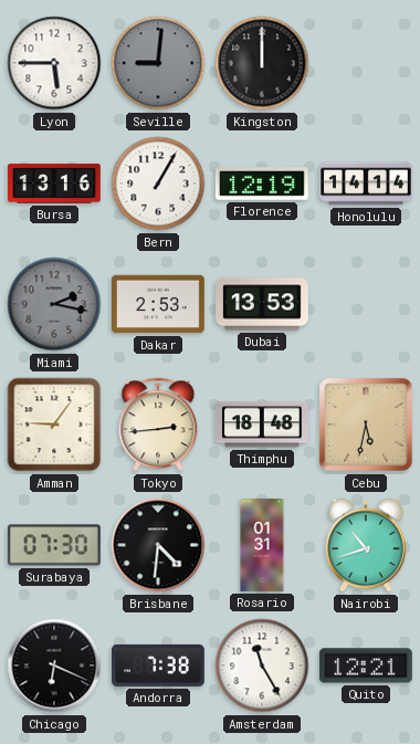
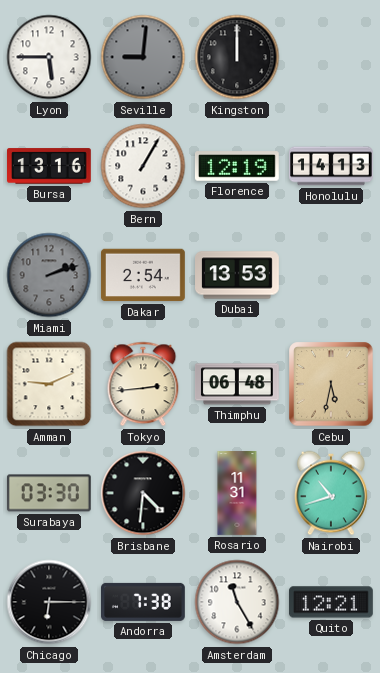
Honolulu: 14:14 -> 14:13
Miami: 2:17 -> 2:12
Dakar: 2:53 -> 2:54
Amman: 9:06 -> 9:11
Thimphu: 18:48 -> 06:48
Surabaya: 07:30 -> 03:30
Rosario: 01:31 -> 11:31
Chicago: 6:19 -> 6:15
